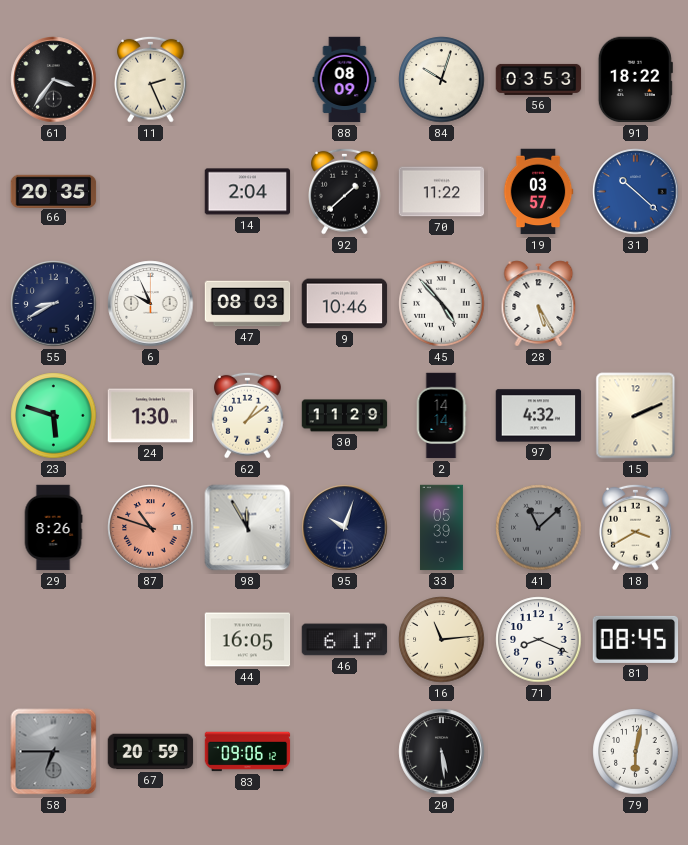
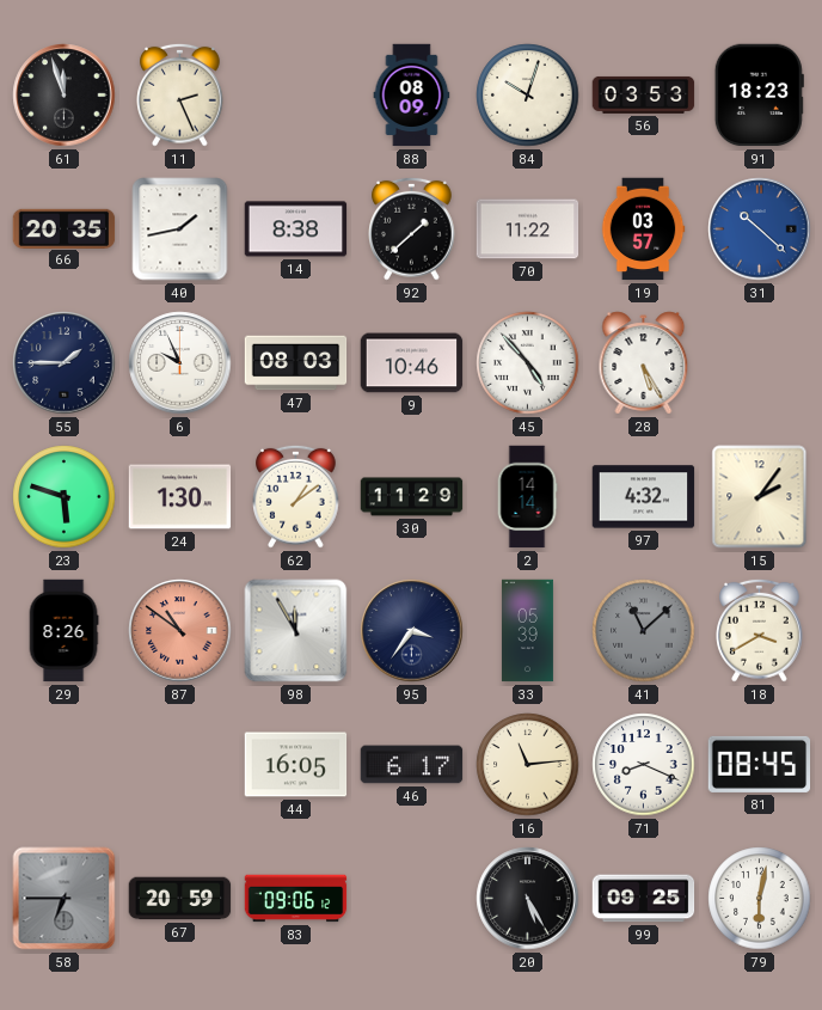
61: 3:36 -> 11:57
91: 18:22 -> 18:23
40: none -> 1:43
14: 2:04 -> 8:38
55: 8:40 -> 1:45
15: 2:11 -> 2:06
87: 10:48 -> 10:51
95: 10:03 -> 3:36
20: 5:29 -> 5:25
99: none -> 09:25
